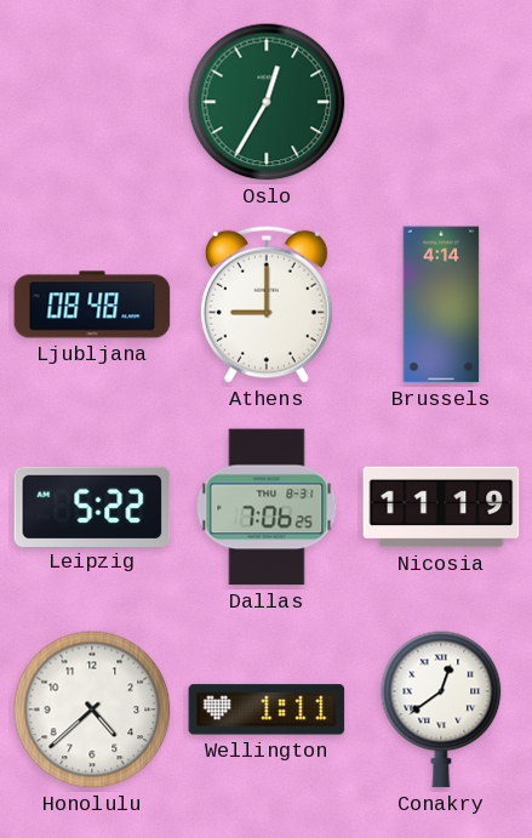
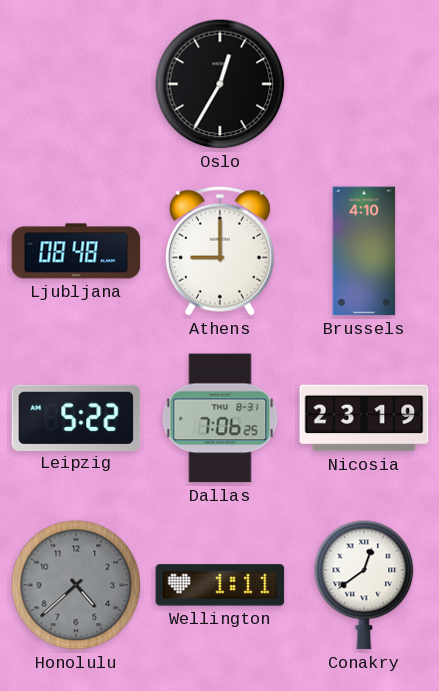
Oslo dial: green -> black
Brussels: 4:14 -> 4:10
Nicosia: 11:19 -> 23:19
Honolulu dial: white -> grey
